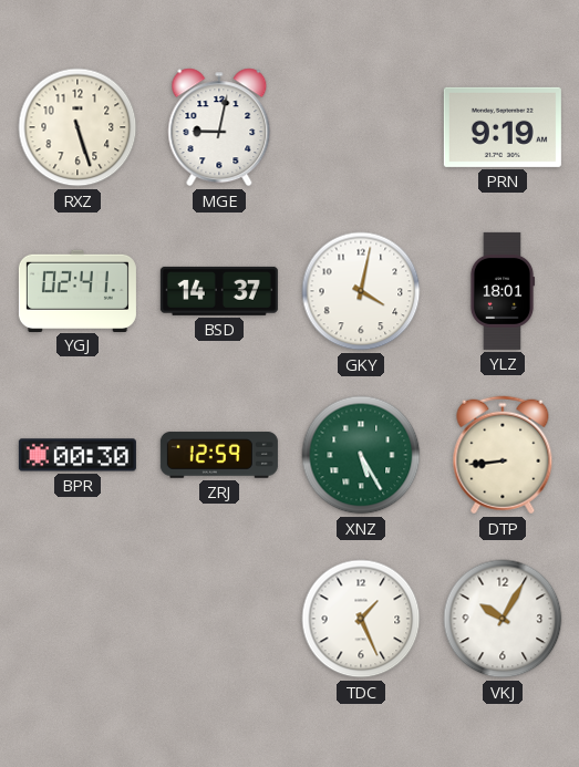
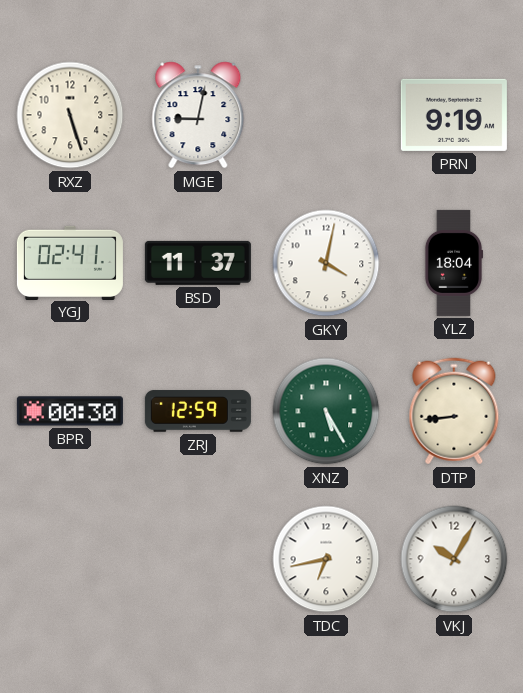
BSD: 14:37 -> 11:37
YLZ: 18:01 -> 18:04
TDC: 1:26 -> 6:43
